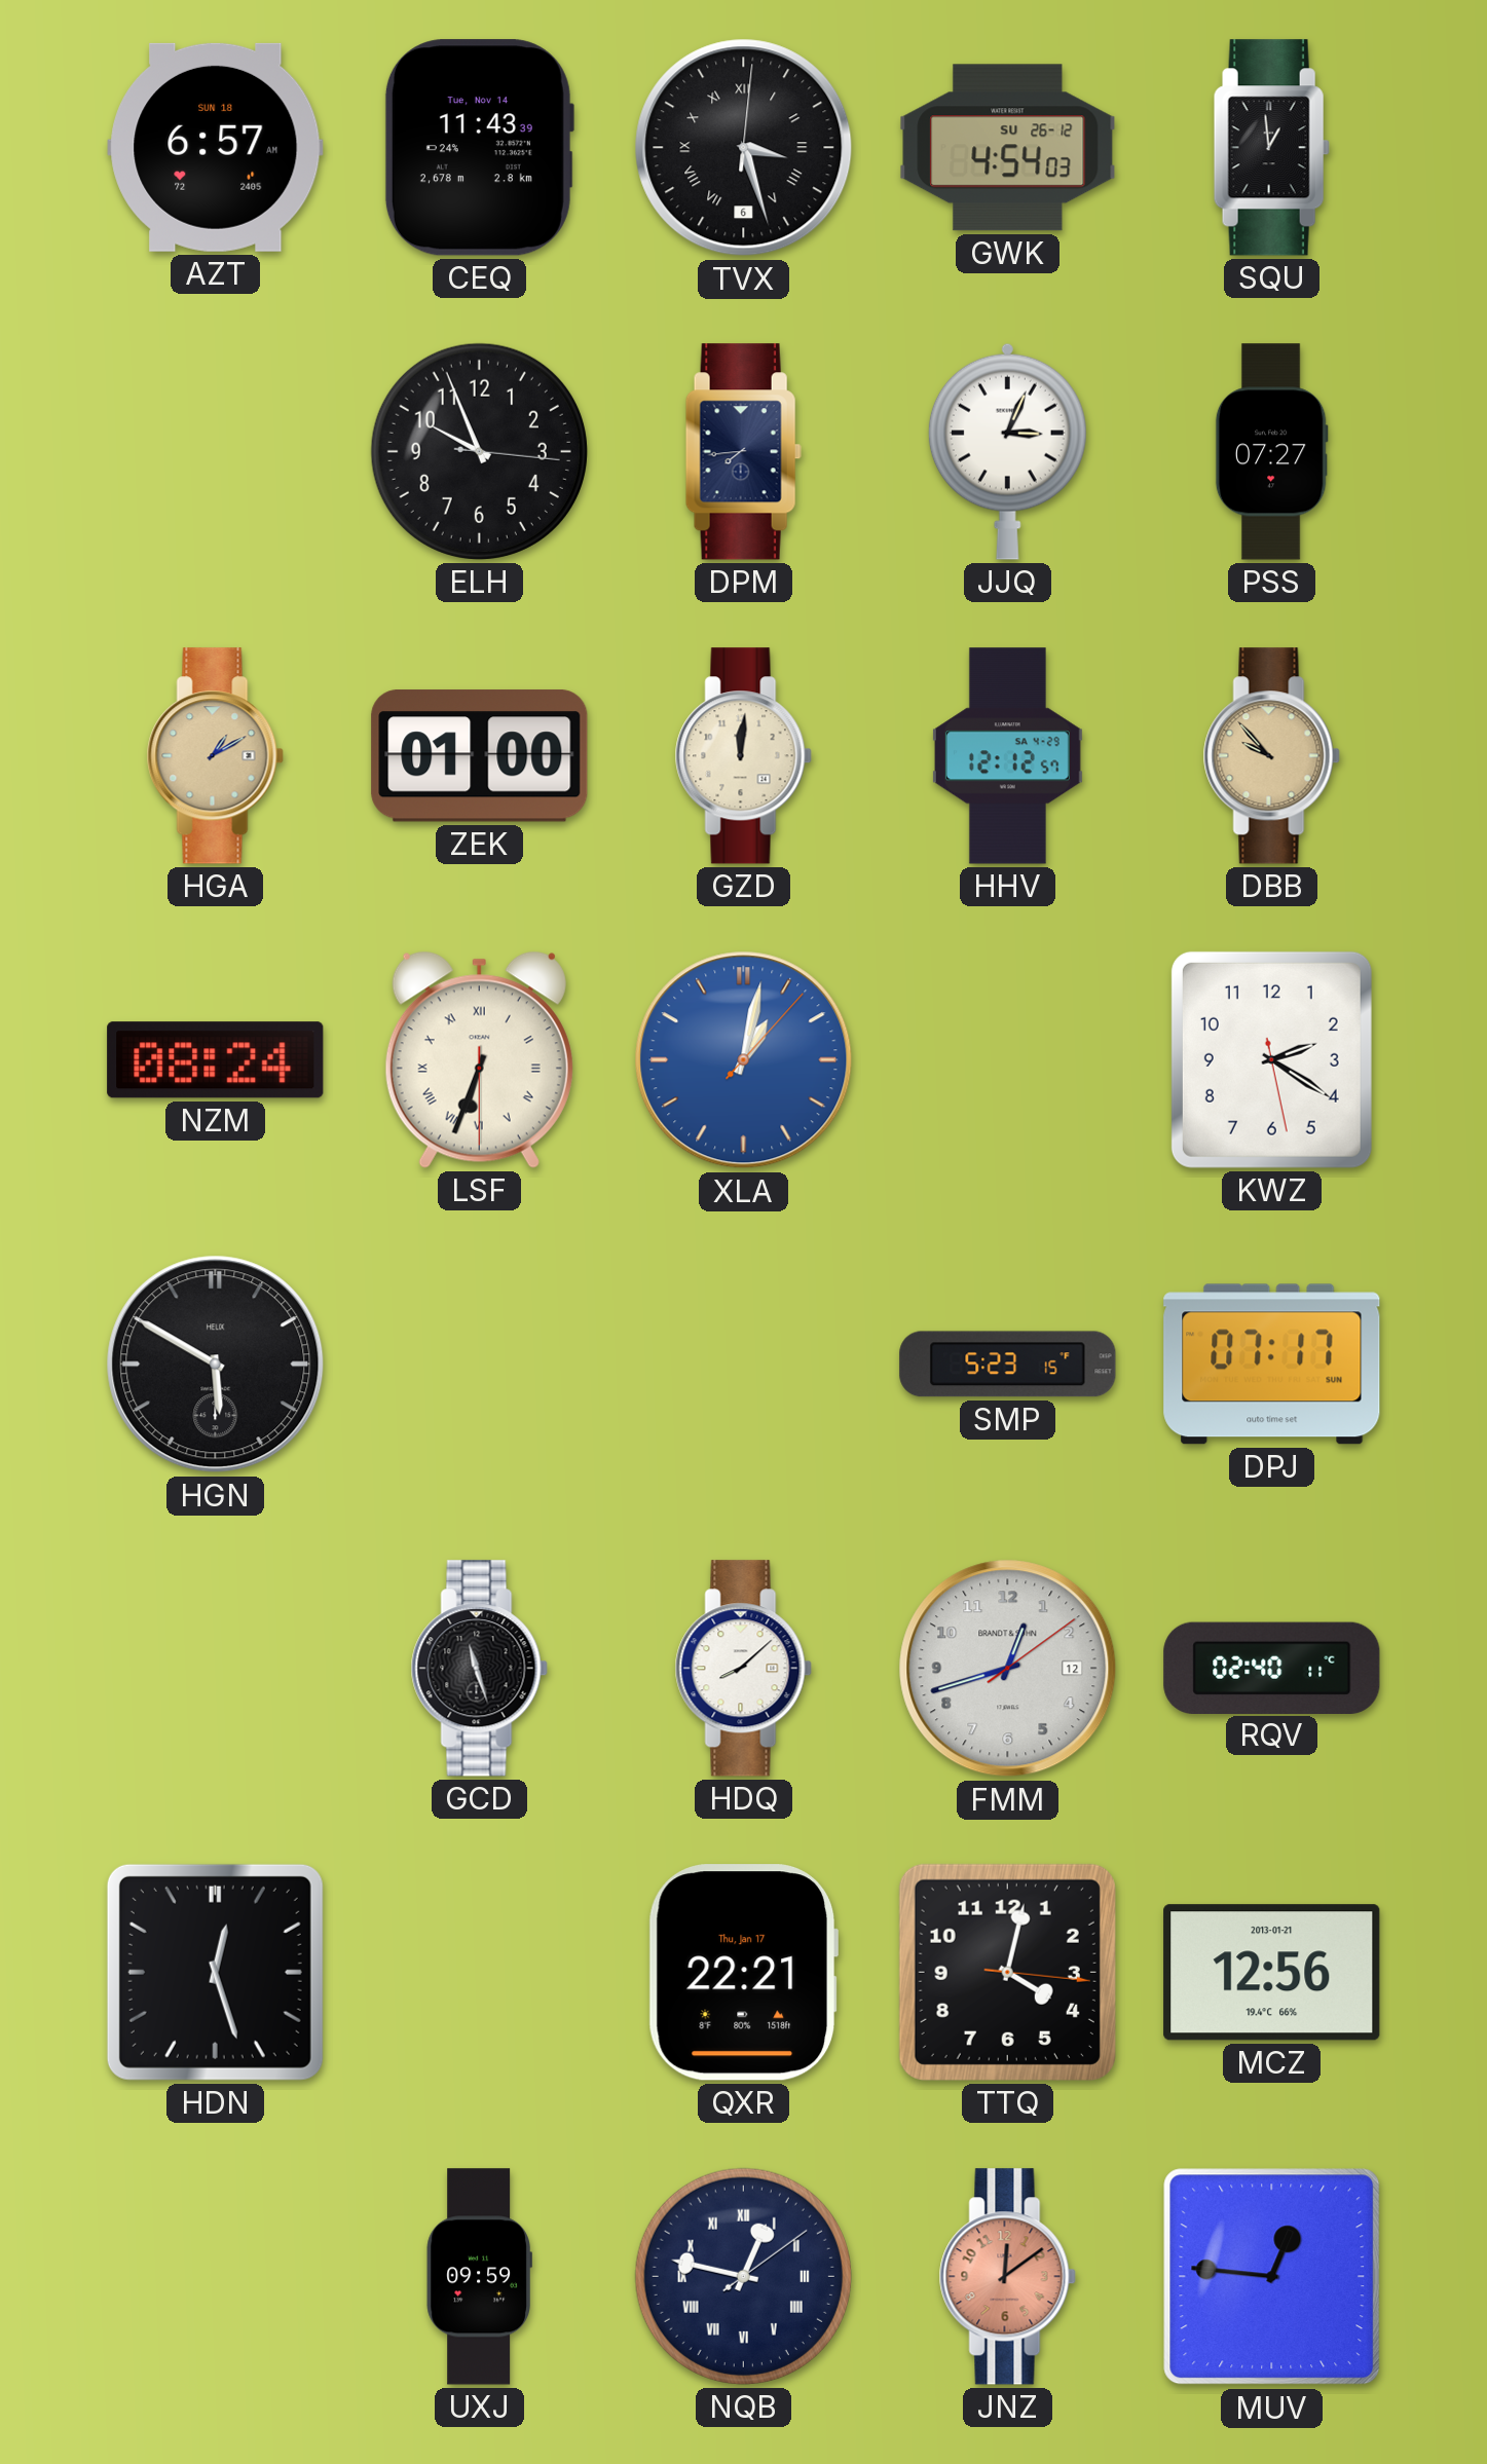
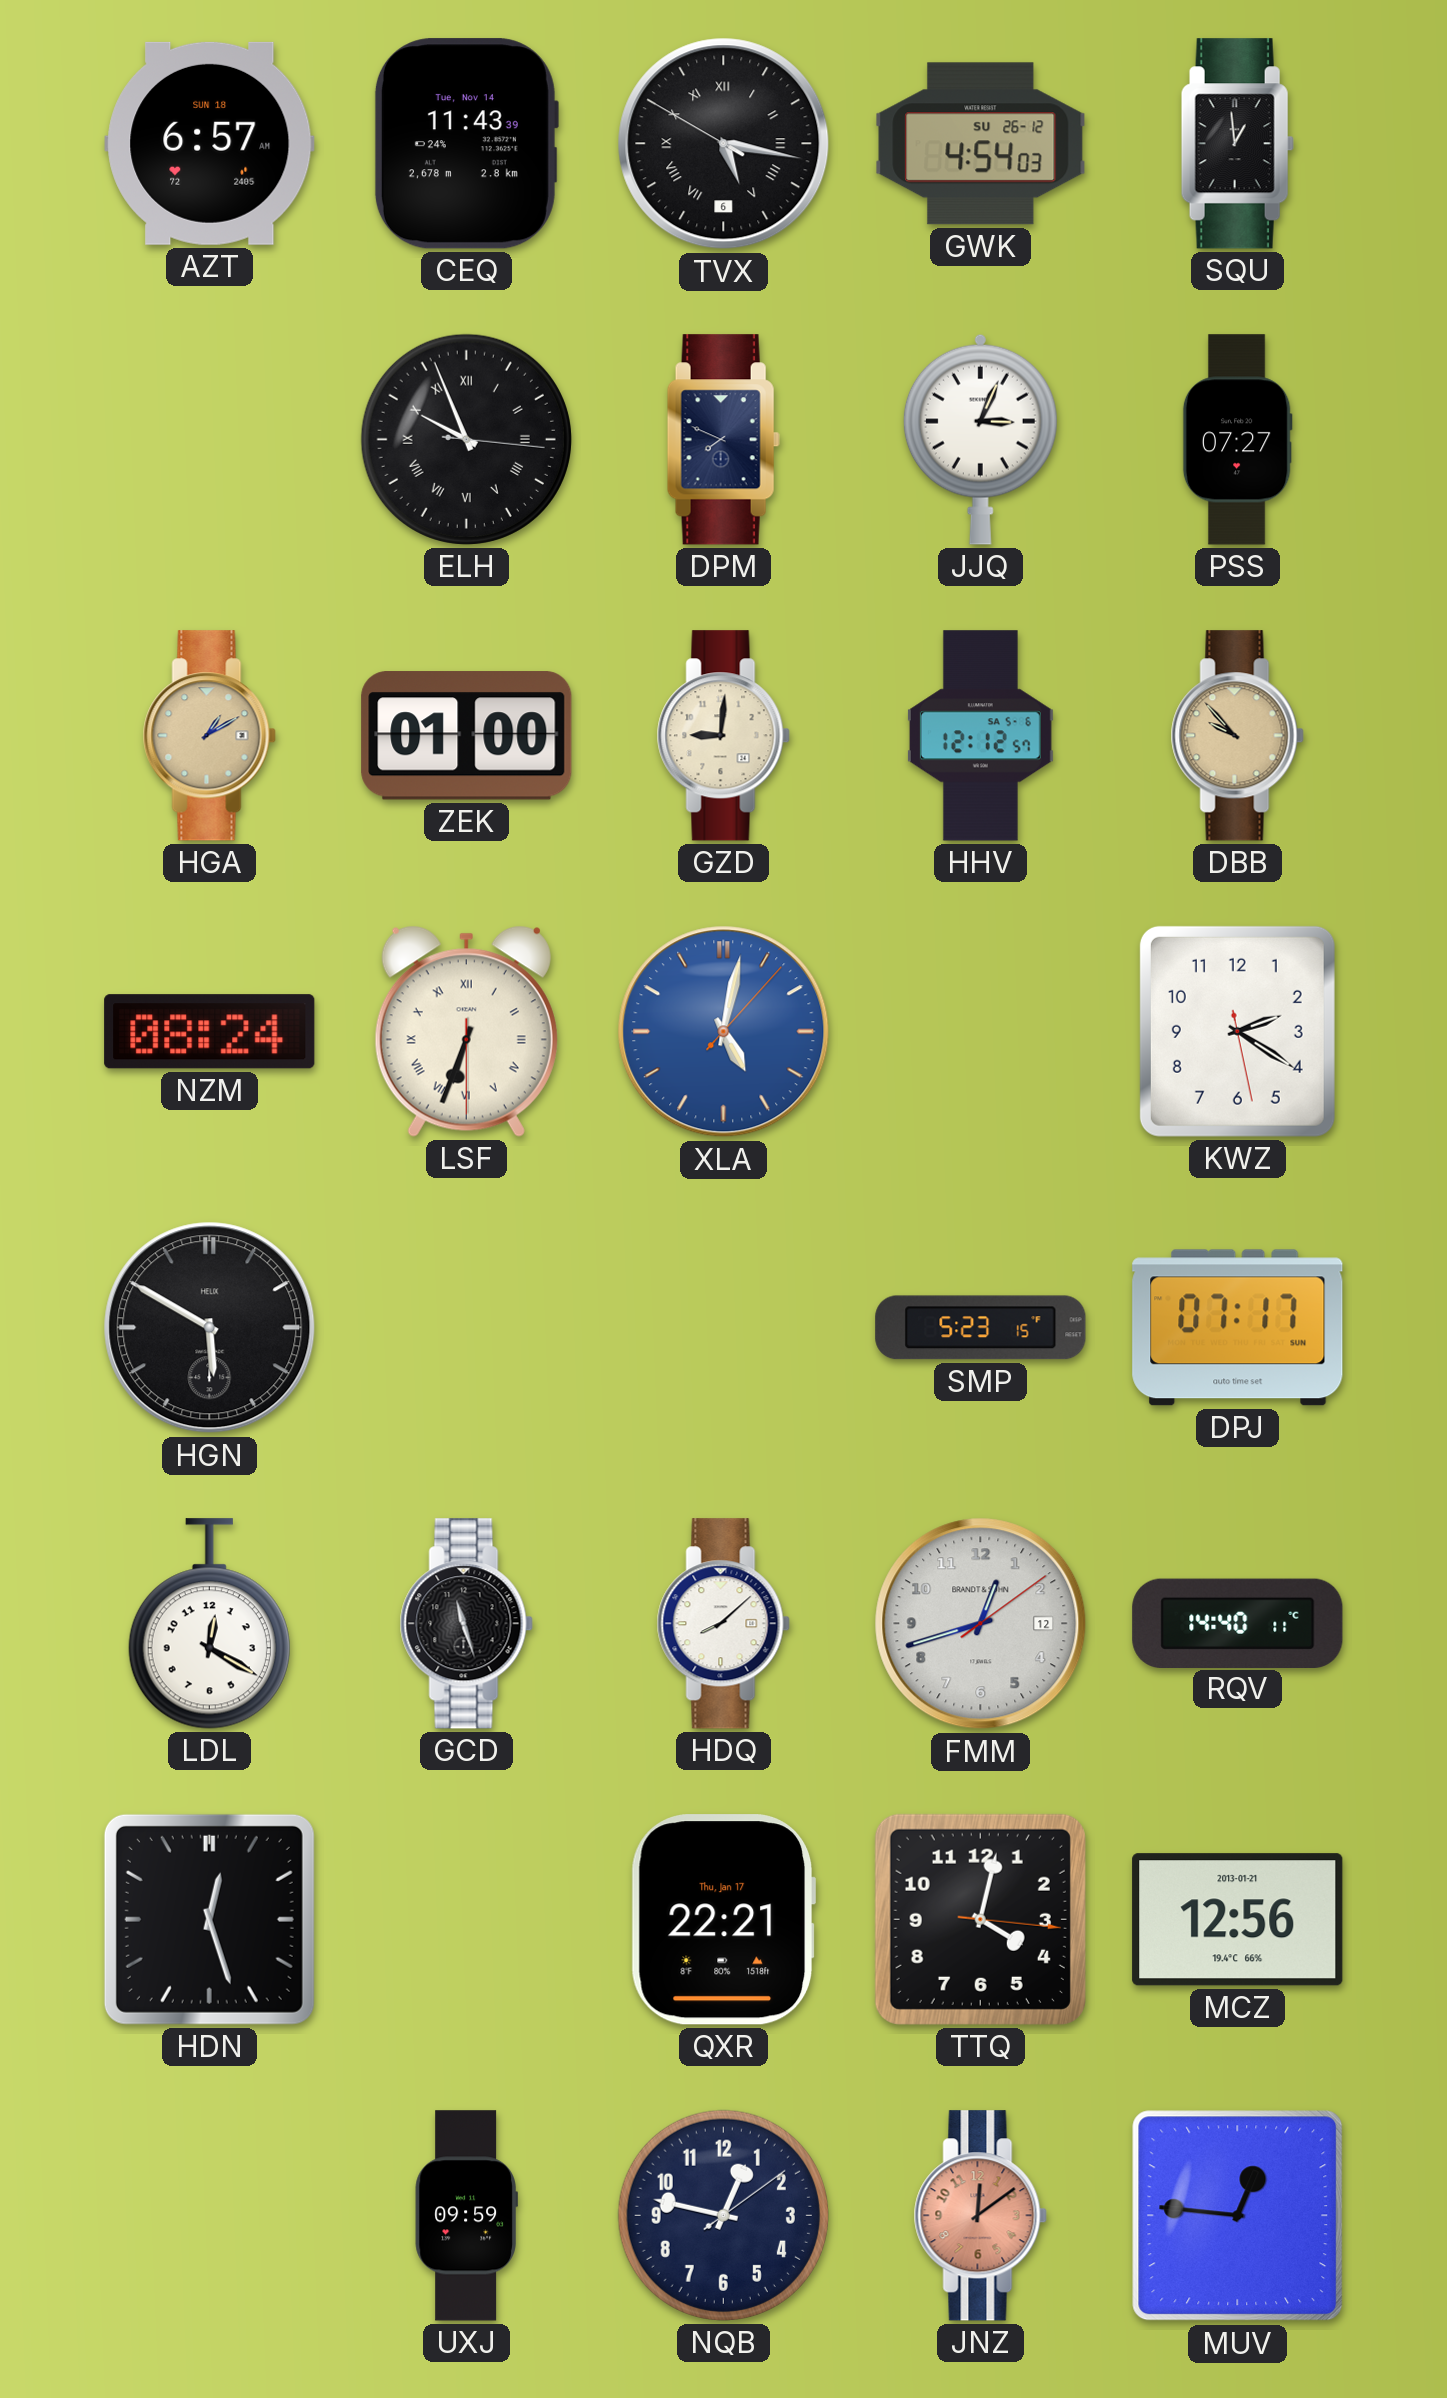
TVX: 3:27 -> 5:16
ELH numerals: Arabic -> Roman
DPM: 7:44 -> 7:49
GZD: 12:01 -> 9:01
HHV date: SA 4-29 -> SA 5-6
XLA: 1:02 -> 5:02
LDL: none -> 12:20
RQV: 02:40 -> 14:40
NQB numerals: Roman -> Arabic
